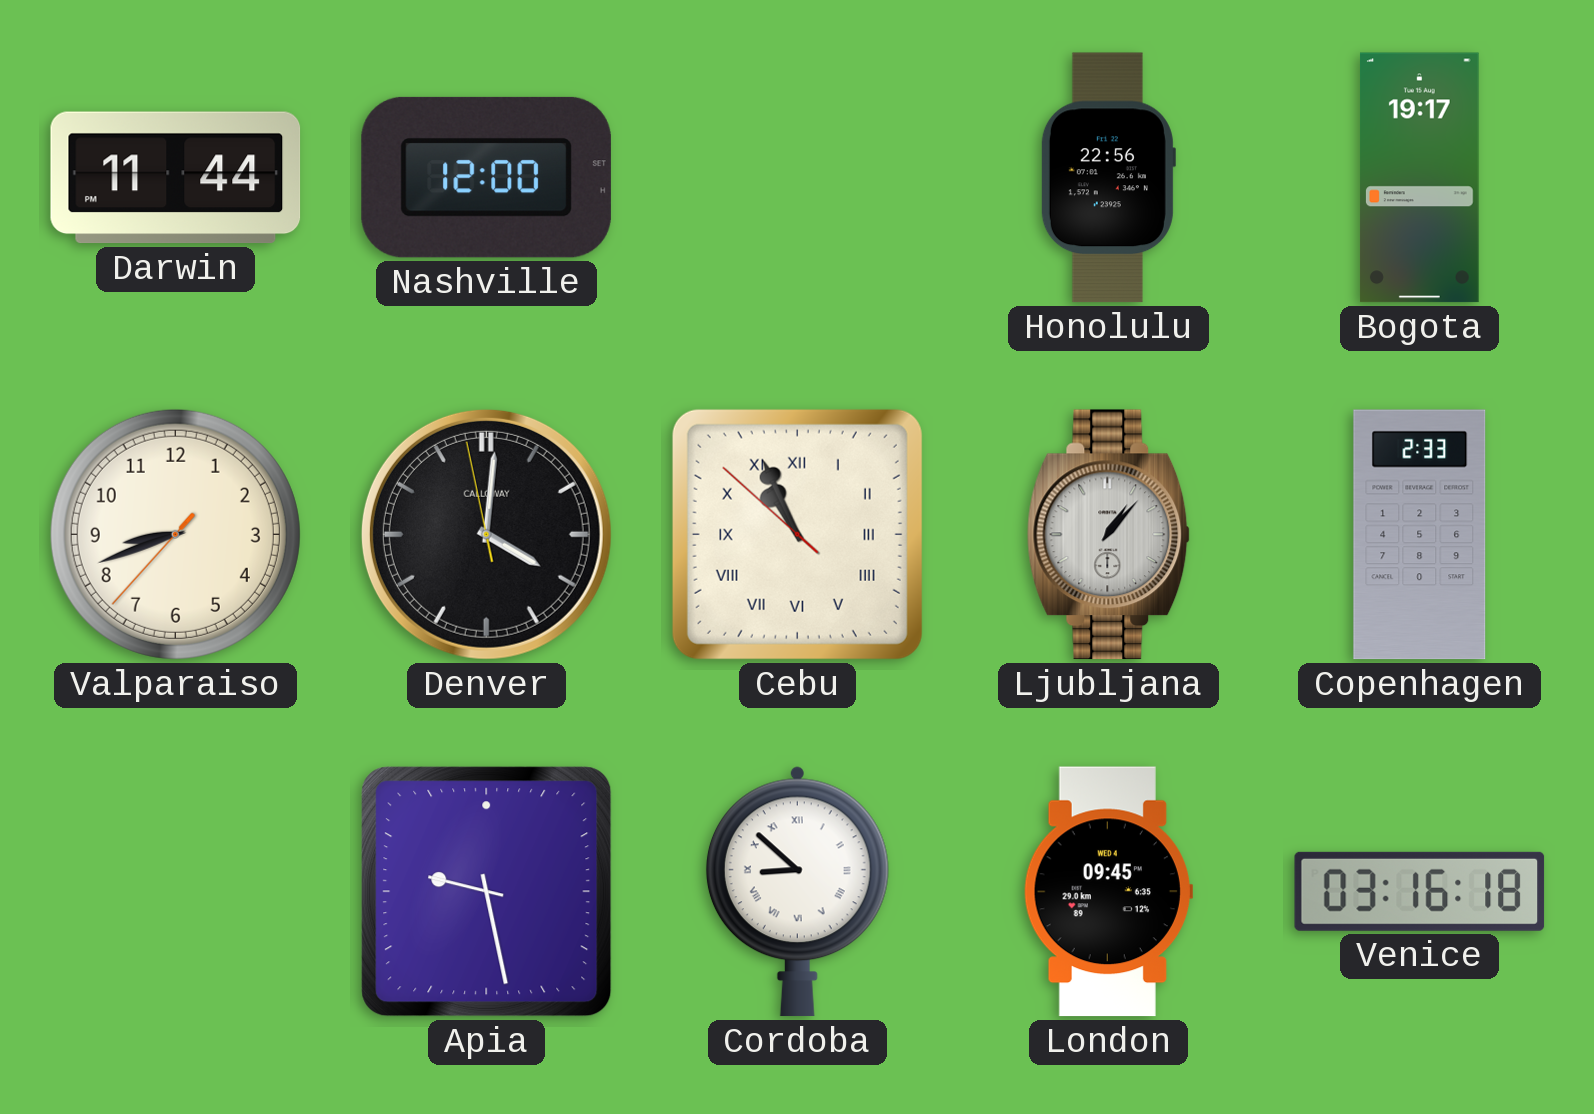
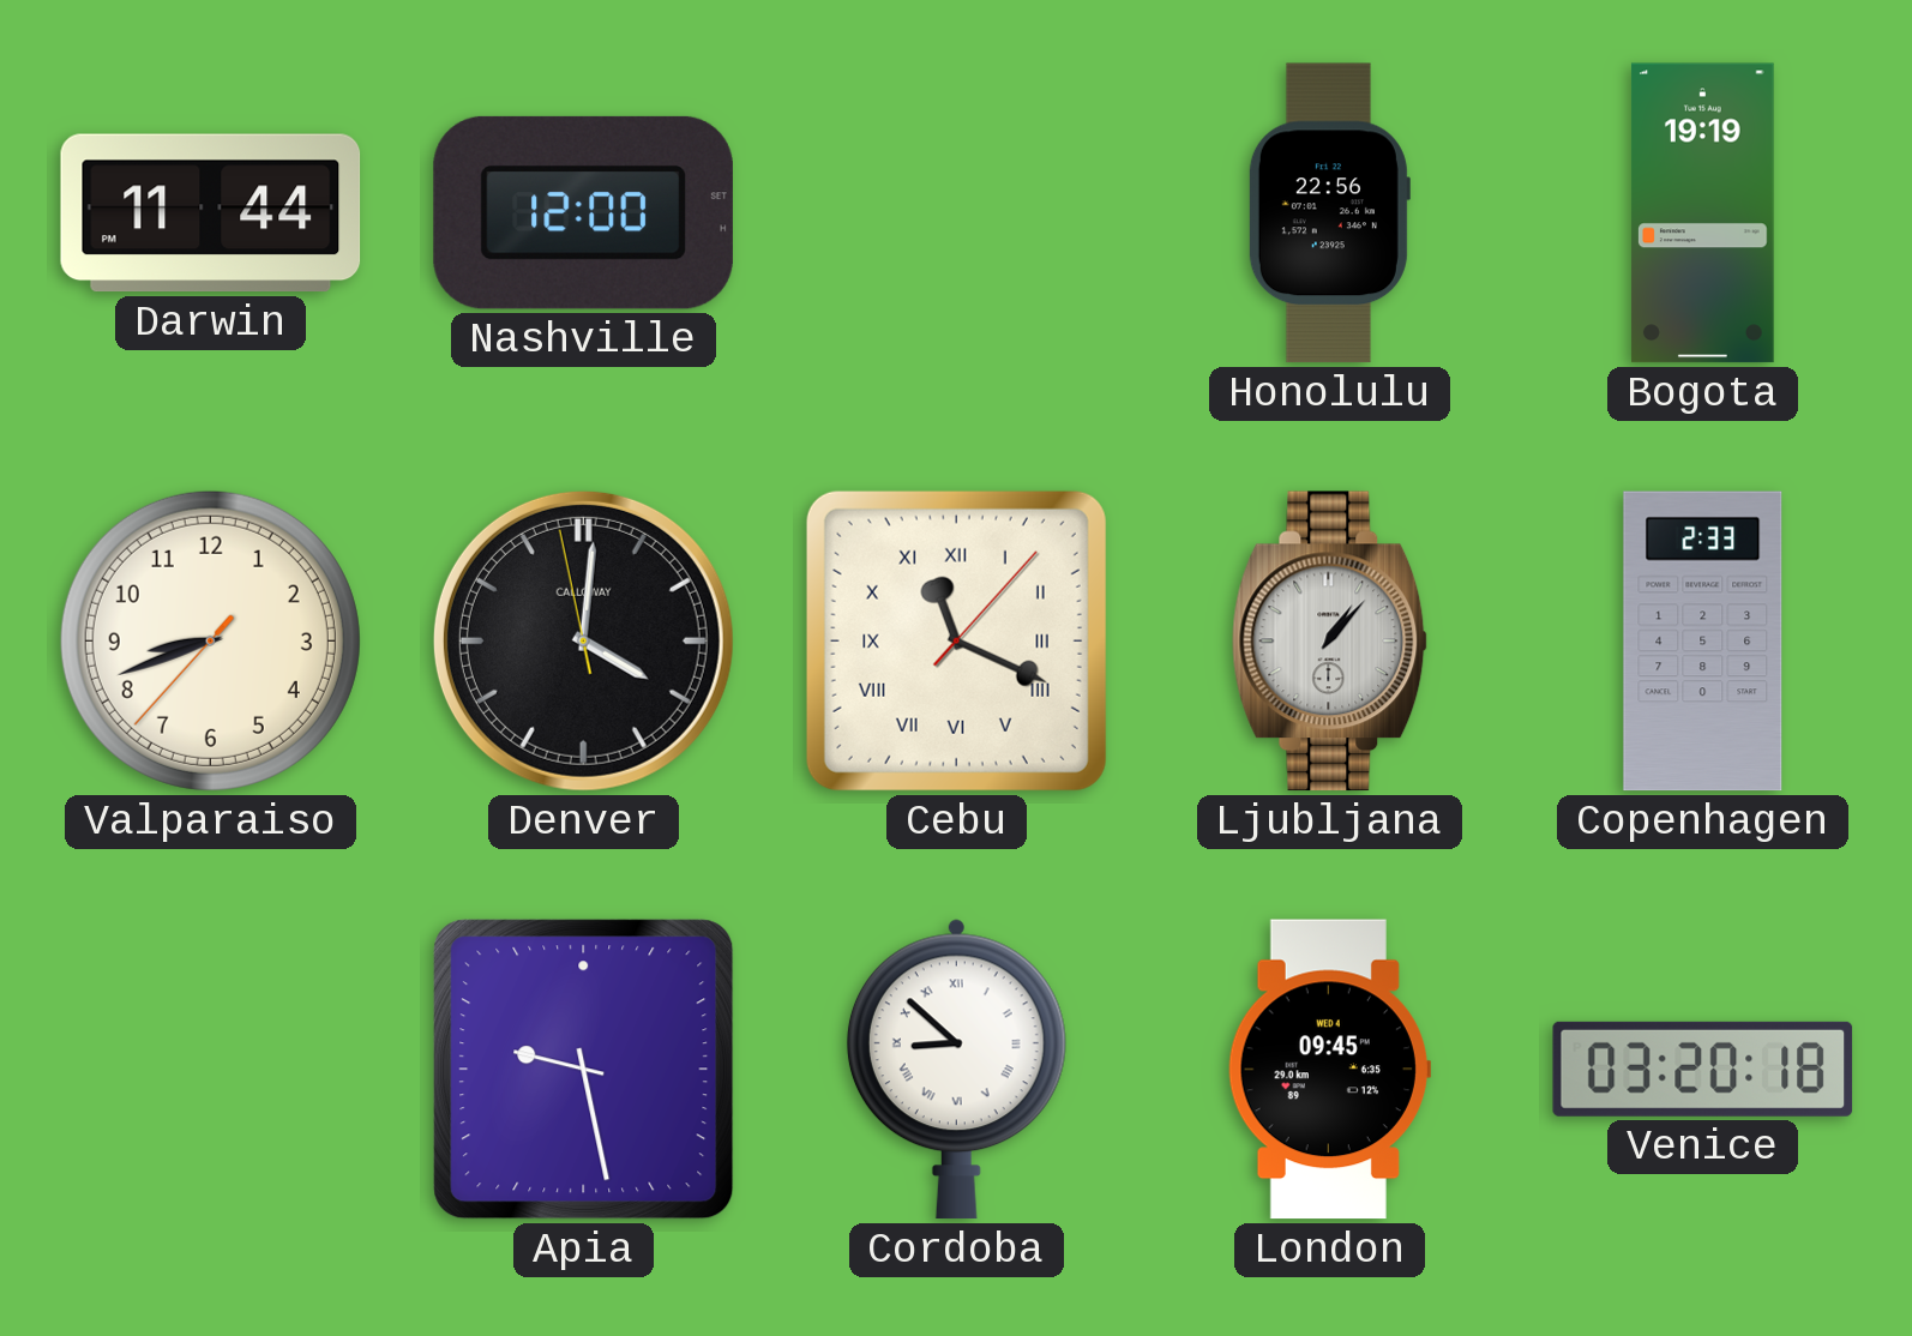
Bogota: 19:17 -> 19:19
Cebu: 10:55 -> 11:19
Venice: 03:16 -> 03:20
